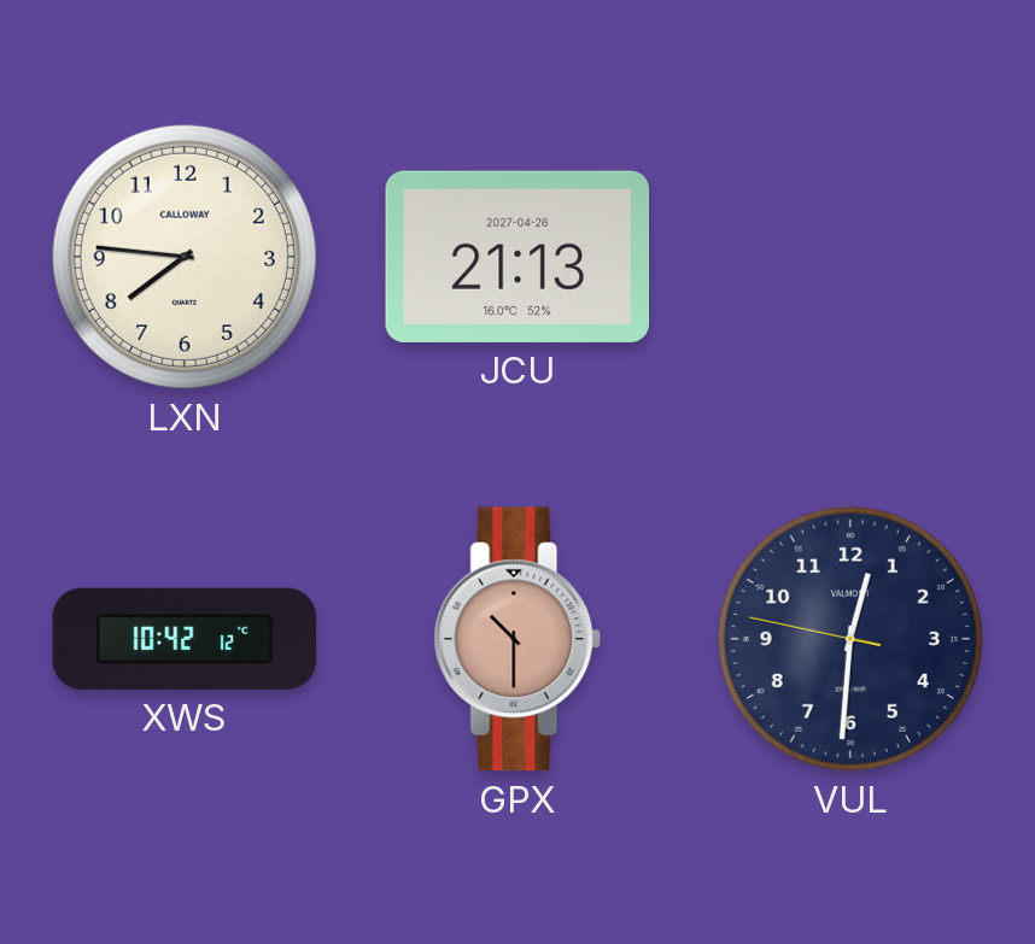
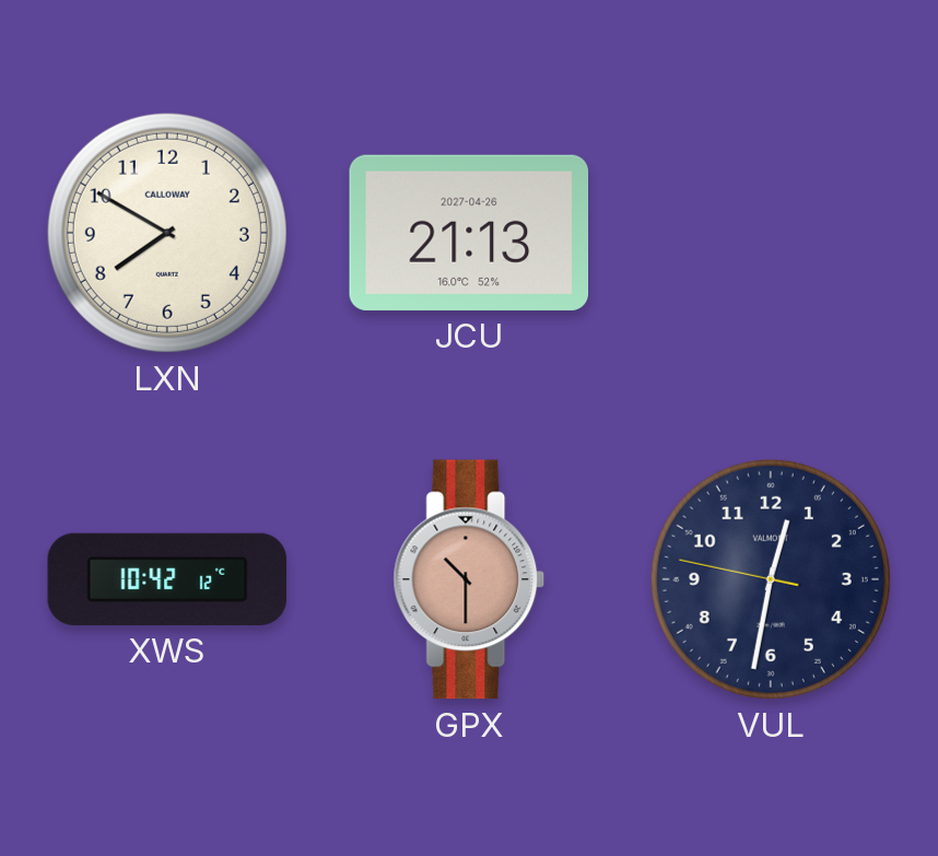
LXN: 7:46 -> 7:50
VUL: 12:30 -> 12:31
